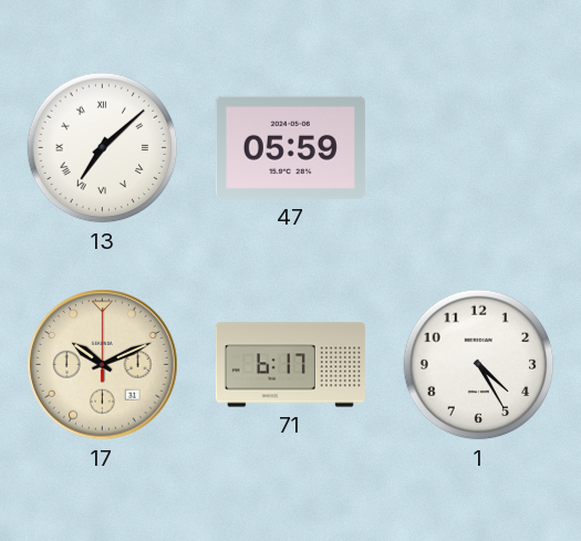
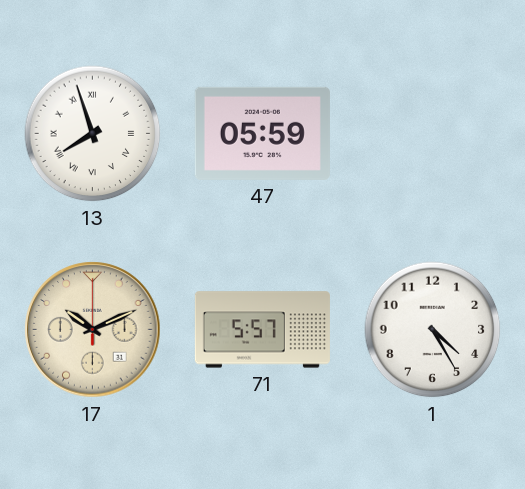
13: 7:08 -> 7:57
71: 6:17 -> 5:57
